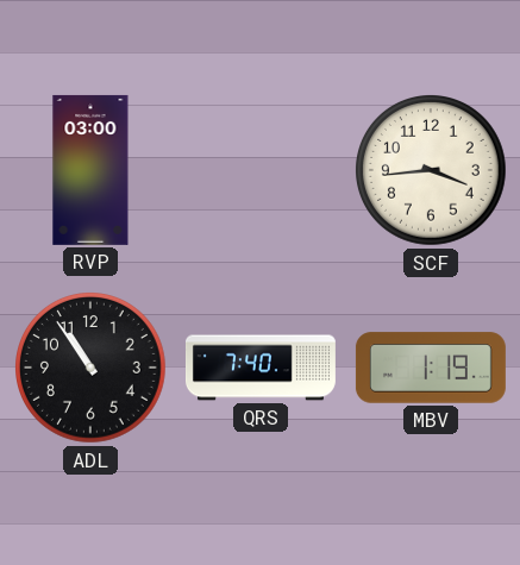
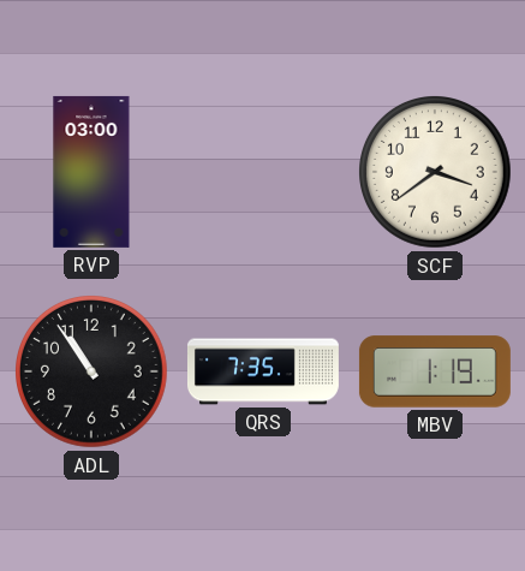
SCF: 3:44 -> 3:39
QRS: 7:40 -> 7:35
